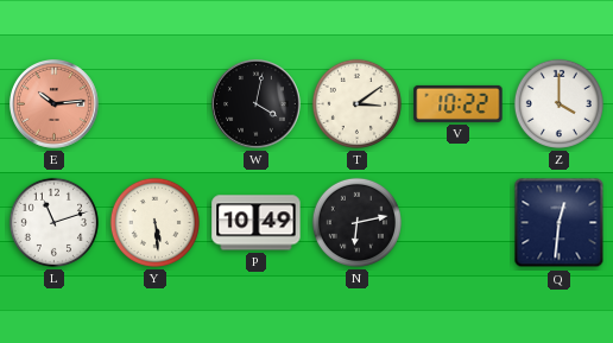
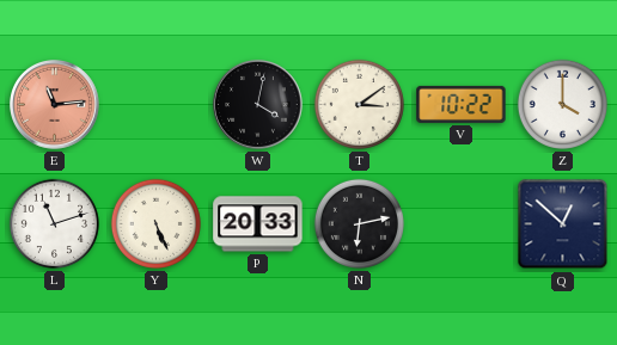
E: 10:14 -> 11:14
Y: 5:29 -> 5:26
P: 10:49 -> 20:33
Q: 12:31 -> 12:52
